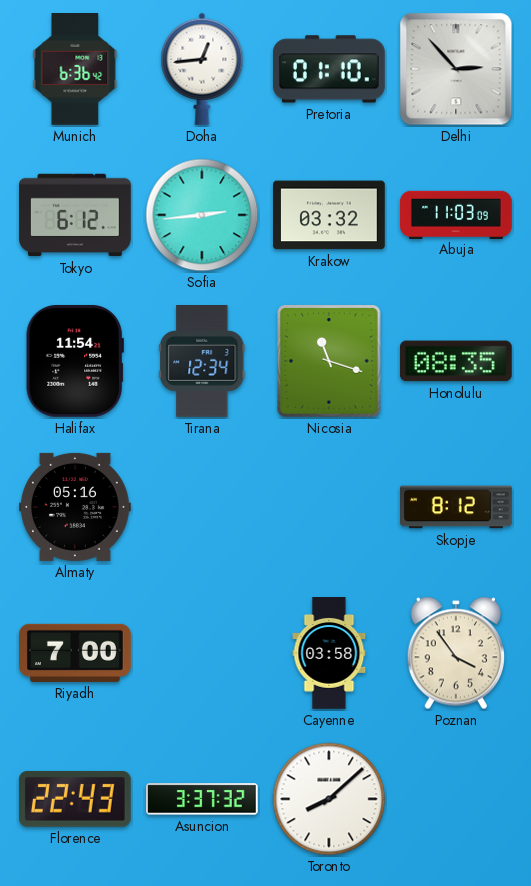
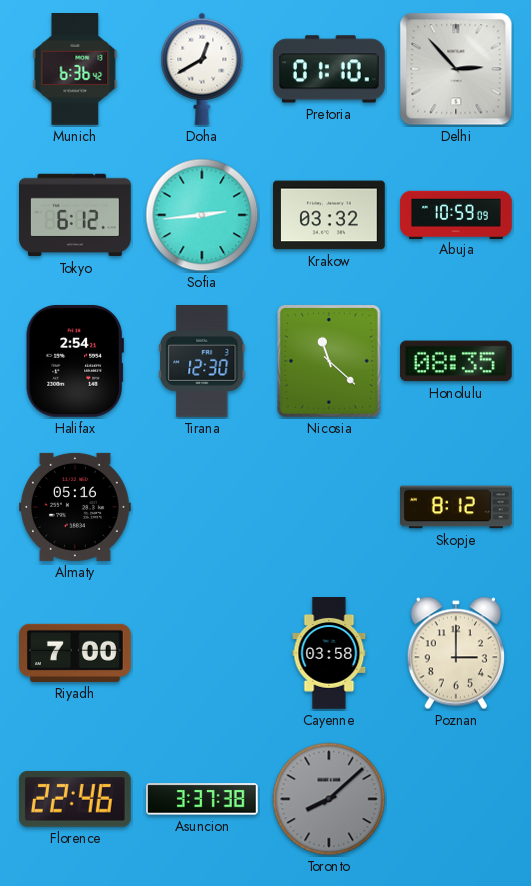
Doha: 12:44 -> 12:40
Abuja: 11:03 -> 10:59
Halifax: 11:54 -> 2:54
Tirana: 12:34 -> 12:30
Nicosia: 11:18 -> 11:22
Poznan: 3:54 -> 3:00
Florence: 22:43 -> 22:46
Asuncion: 3:37:32 -> 3:37:38
Toronto dial: white -> grey
